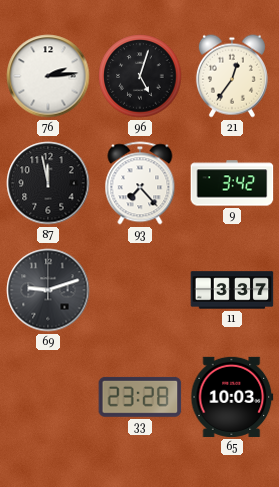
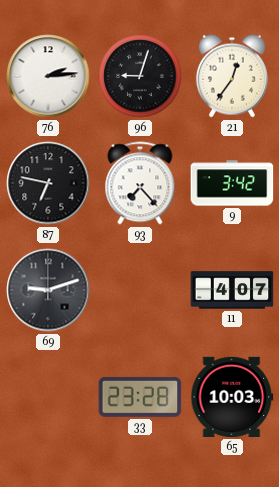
96: 5:03 -> 9:03
87: 11:58 -> 6:47
11: 3:37 -> 4:07
